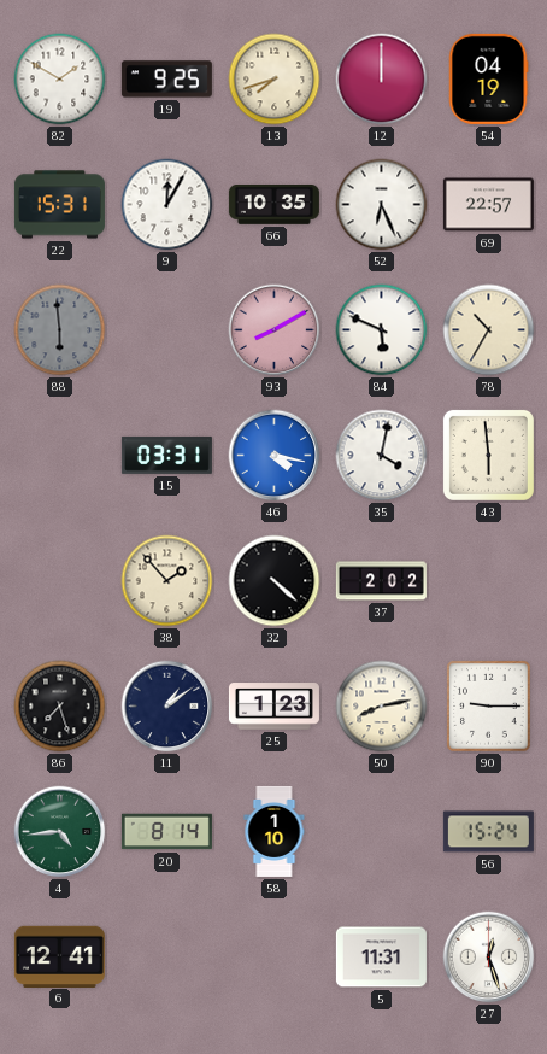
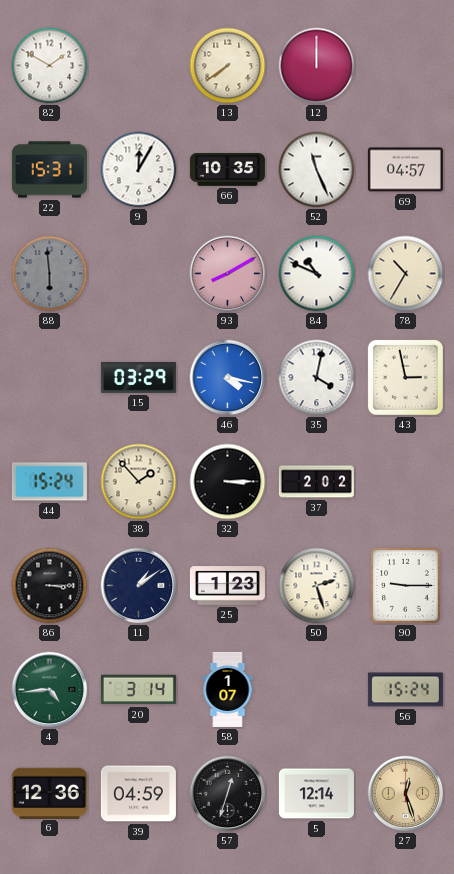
19: 9:25 -> none
13: 7:42 -> 7:39
54: 04:19 -> none
52: 6:26 -> 11:26
69: 22:57 -> 04:57
84: 5:49 -> 10:49
15: 03:31 -> 03:29
43: 5:59 -> 2:58
44: none -> 15:24
32: 4:22 -> 3:15
86: 7:27 -> 3:15
50: 8:13 -> 2:27
20: 8:14 -> 3:14
58: 1:10 -> 1:07
6: 12:41 -> 12:36
39: none -> 04:59
57: none -> 12:33
5: 11:31 -> 12:14
27 dial: white -> champagne
